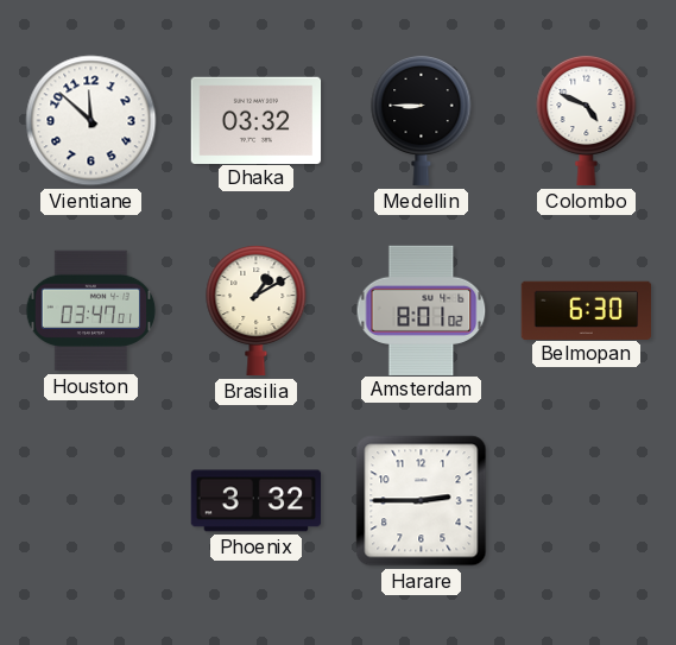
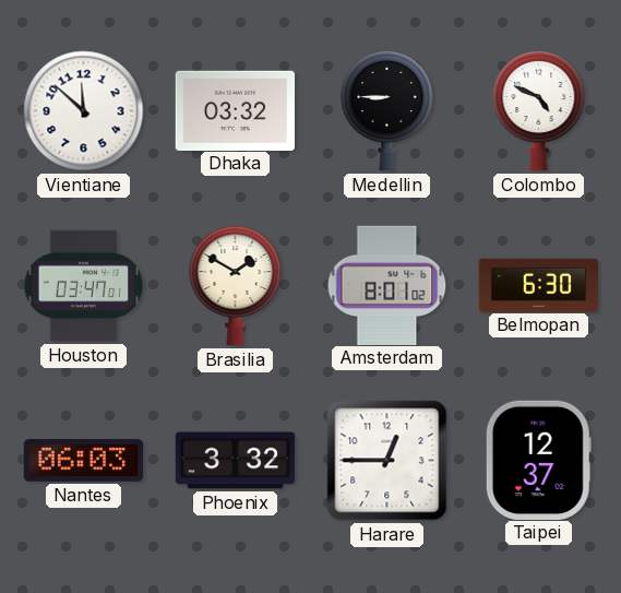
Brasilia: 1:10 -> 1:50
Nantes: none -> 06:03
Harare: 2:45 -> 12:45
Taipei: none -> 12:37
